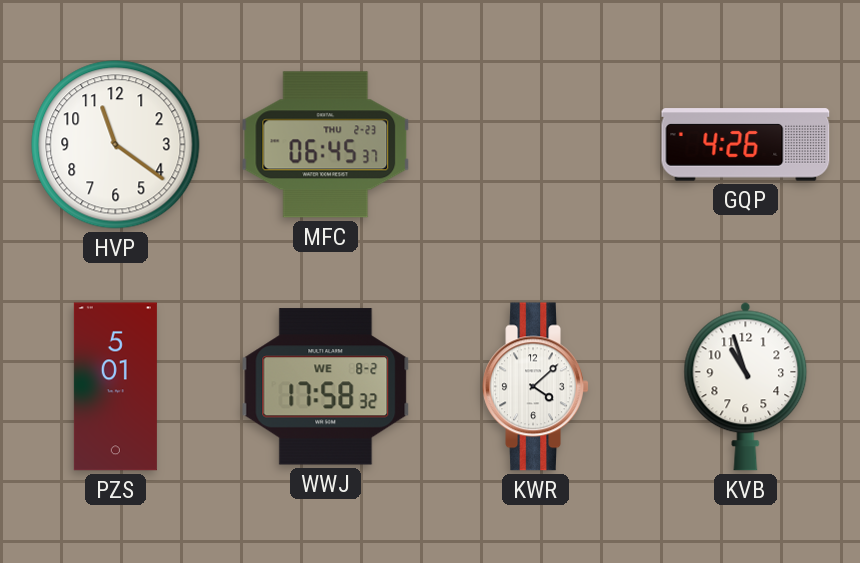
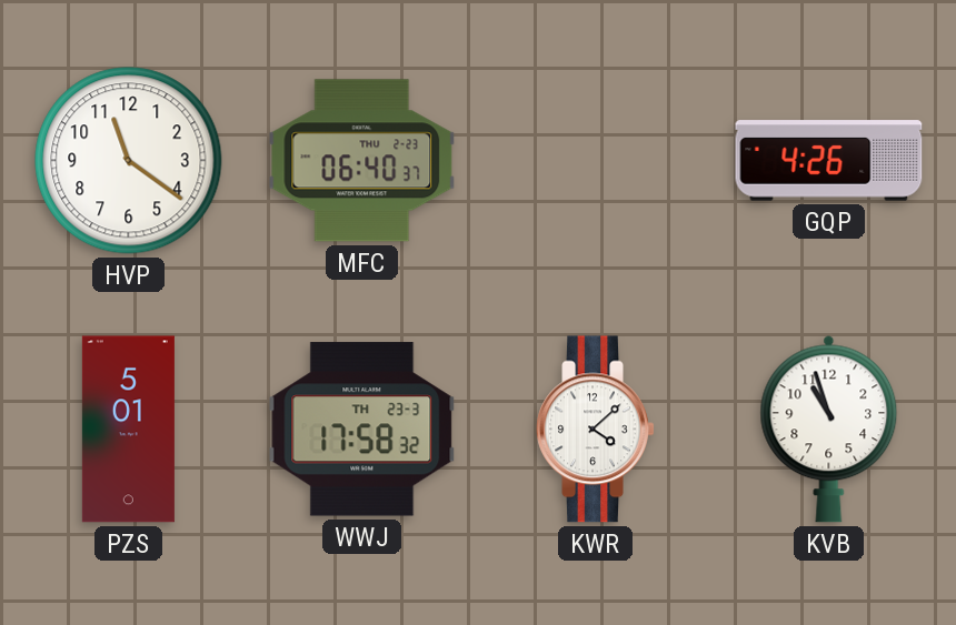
MFC: 06:45 -> 06:40
WWJ date: WE 8-2 -> TH 23-3
